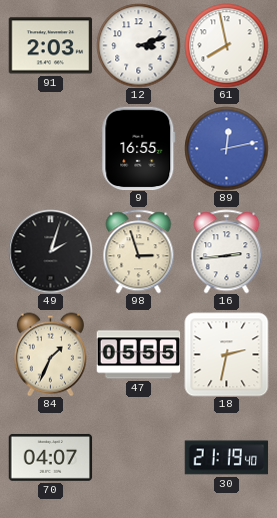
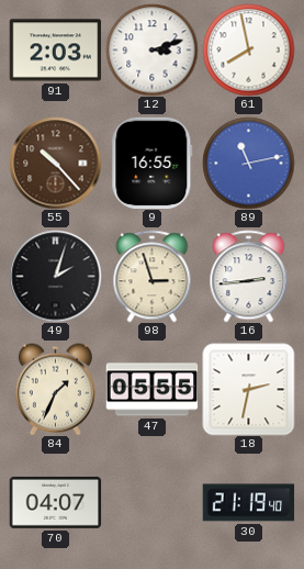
55: none -> 10:23
89: 12:13 -> 11:13
